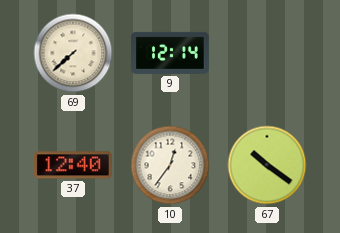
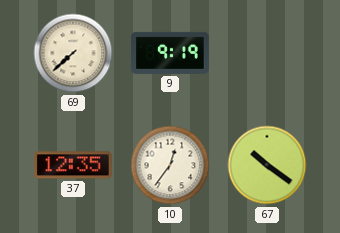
9: 12:14 -> 9:19
37: 12:40 -> 12:35
